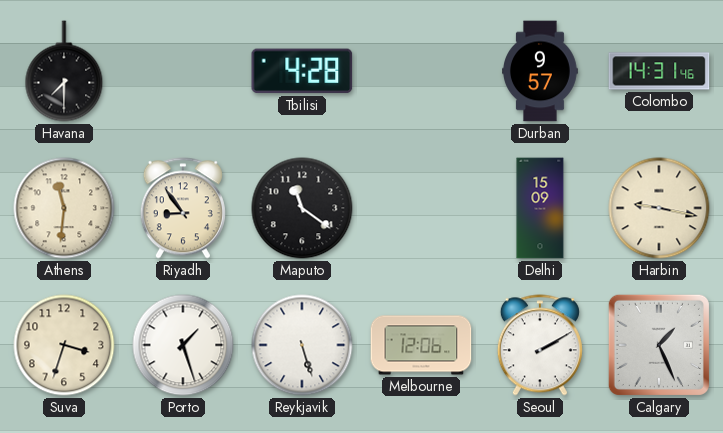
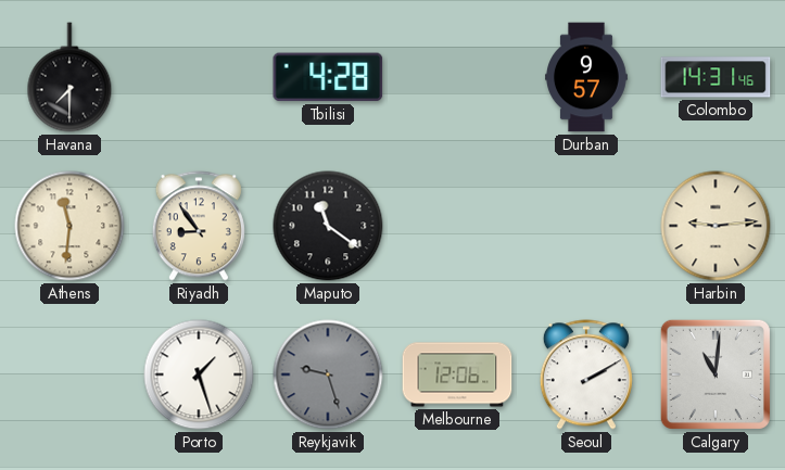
Delhi: 15:09 -> none
Harbin: 9:17 -> 9:14
Suva: 3:33 -> none
Reykjavik: 5:27 -> 9:27
Reykjavik dial: white -> grey
Calgary: 1:26 -> 11:01
